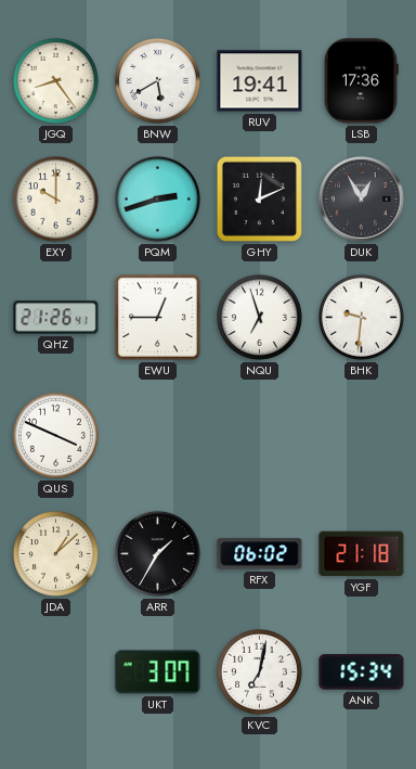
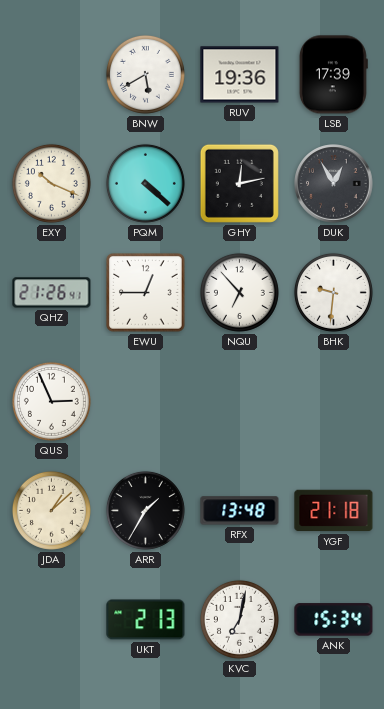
JGQ: 8:24 -> none
RUV: 19:41 -> 19:36
LSB: 17:36 -> 17:39
EXY: 10:00 -> 10:19
PQM: 2:42 -> 4:22
GHY: 12:11 -> 12:13
NQU: 6:57 -> 6:53
QUS: 3:49 -> 2:56
RFX: 06:02 -> 13:48
UKT: 3:07 -> 2:13
